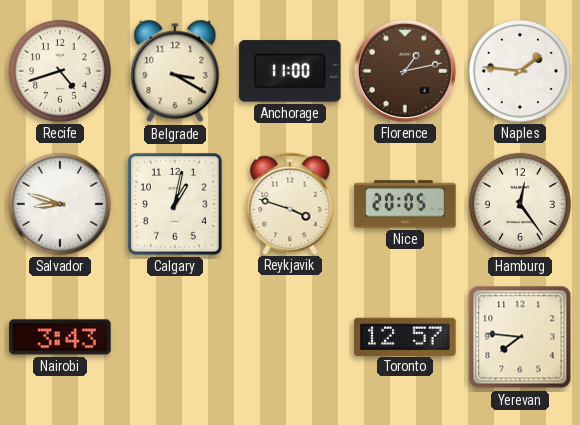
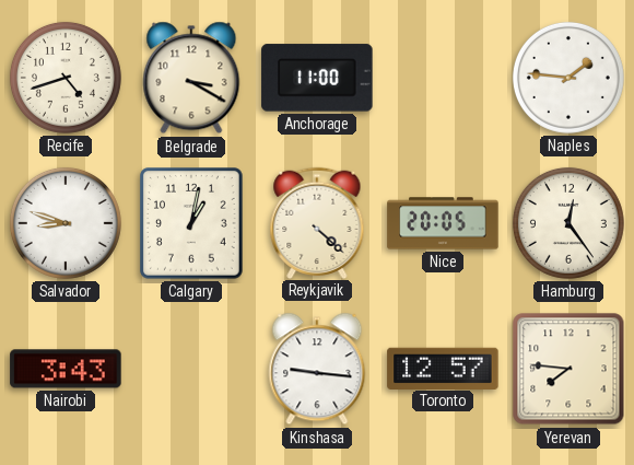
Florence: 1:13 -> none
Reykjavik: 3:48 -> 4:22
Kinshasa: none -> 9:16
